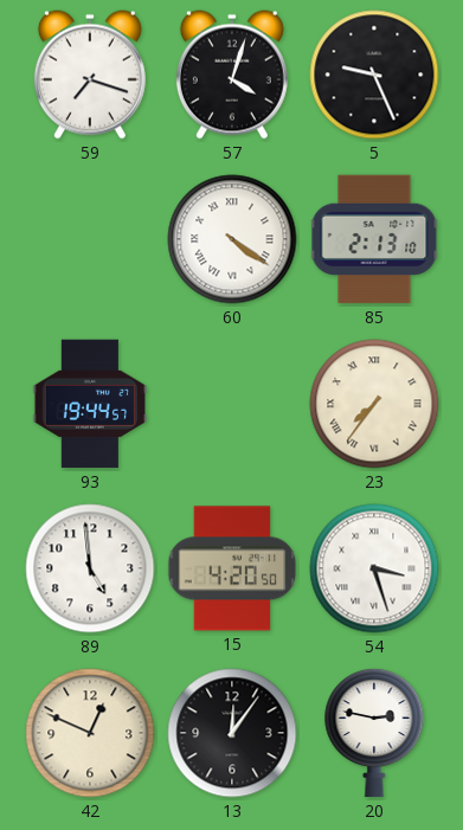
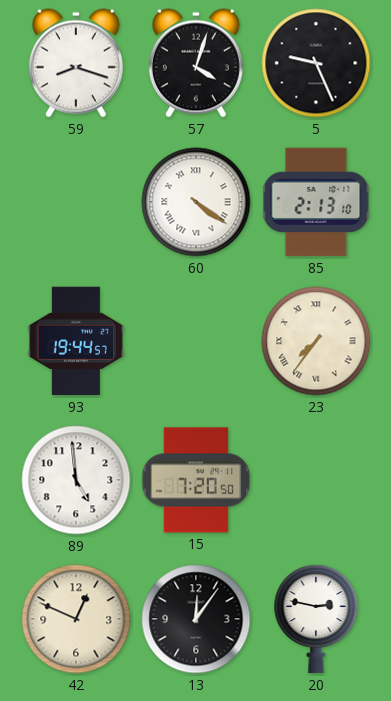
59: 7:18 -> 8:18
15: 4:20 -> 7:20
54: 3:27 -> none
